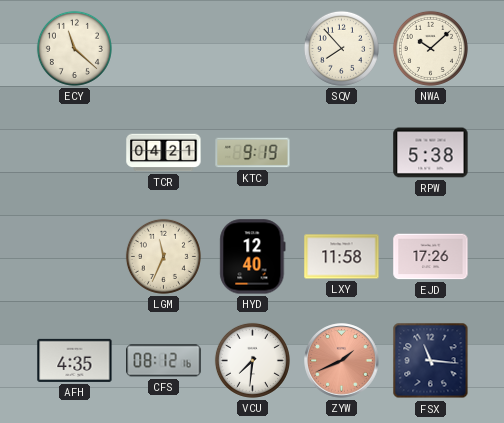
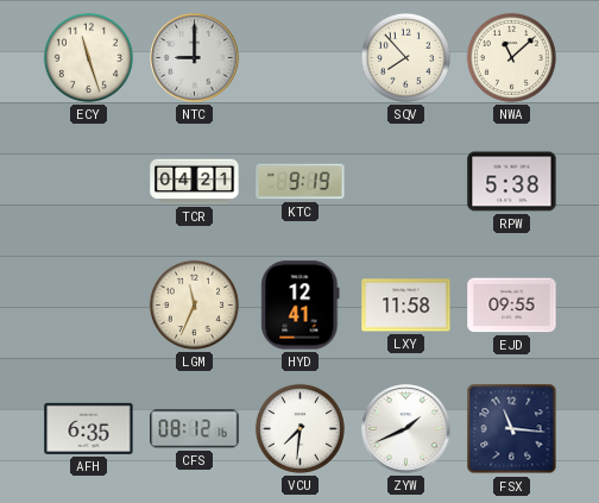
ECY: 11:22 -> 11:27
NTC: none -> 9:00
NWA: 10:08 -> 11:08
HYD: 12:40 -> 12:41
EJD: 17:26 -> 09:55
AFH: 4:35 -> 6:35
ZYW dial: salmon -> white
